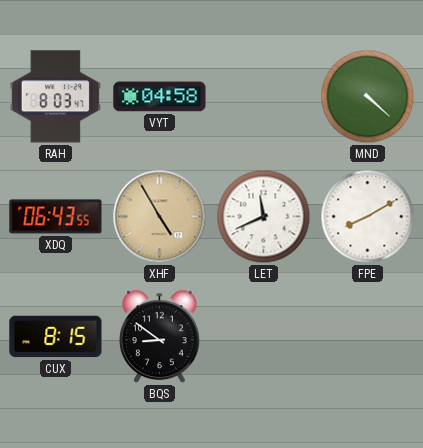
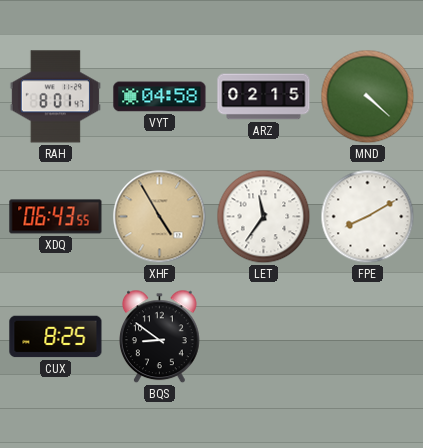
RAH: 8:03 -> 8:01
ARZ: none -> 02:15
LET: 11:41 -> 11:36
CUX: 8:15 -> 8:25
